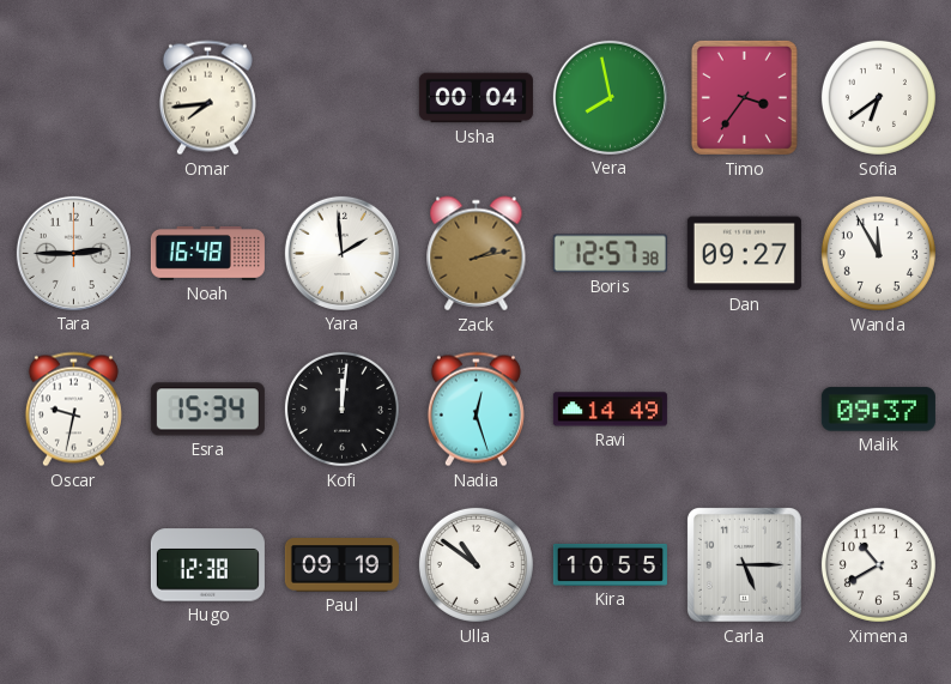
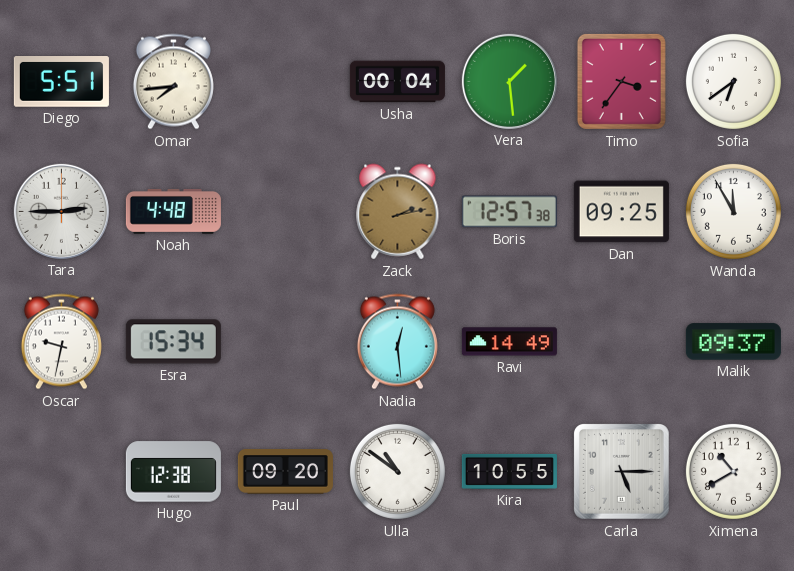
Diego: none -> 5:51
Vera: 7:58 -> 1:29
Noah: 16:48 -> 4:48
Yara: 1:59 -> none
Dan: 09:27 -> 09:25
Kofi: 12:01 -> none
Nadia: 12:27 -> 12:29
Paul: 09:19 -> 09:20
